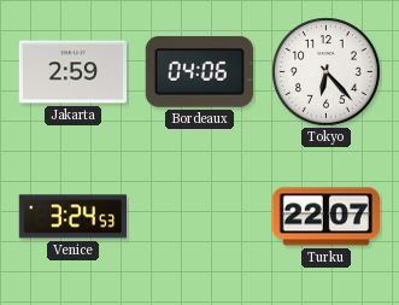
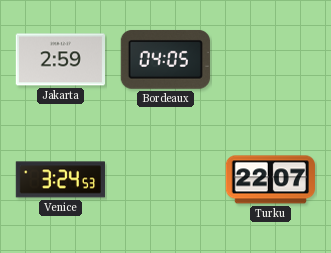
Bordeaux: 04:06 -> 04:05
Tokyo: 6:23 -> none
